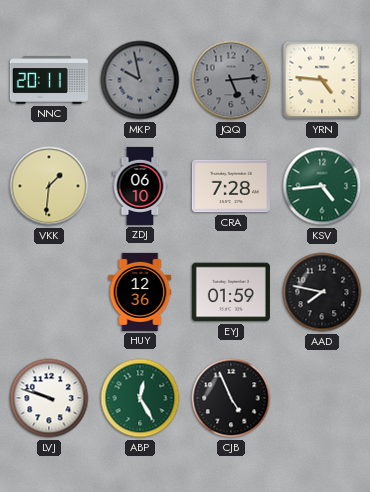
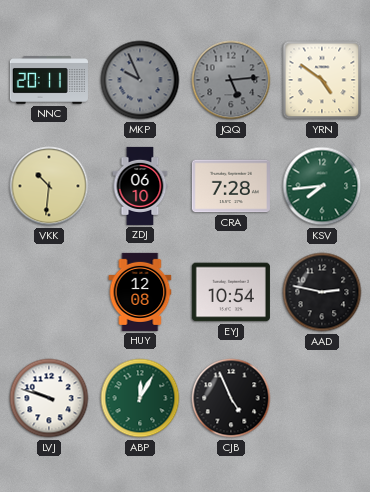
MKP: 9:58 -> 9:56
YRN: 4:46 -> 4:51
VKK: 1:31 -> 10:31
KSV: 4:44 -> 7:44
HUY: 12:36 -> 12:08
EYJ: 01:59 -> 10:54
AAD: 7:47 -> 2:47
ABP: 12:25 -> 12:05
